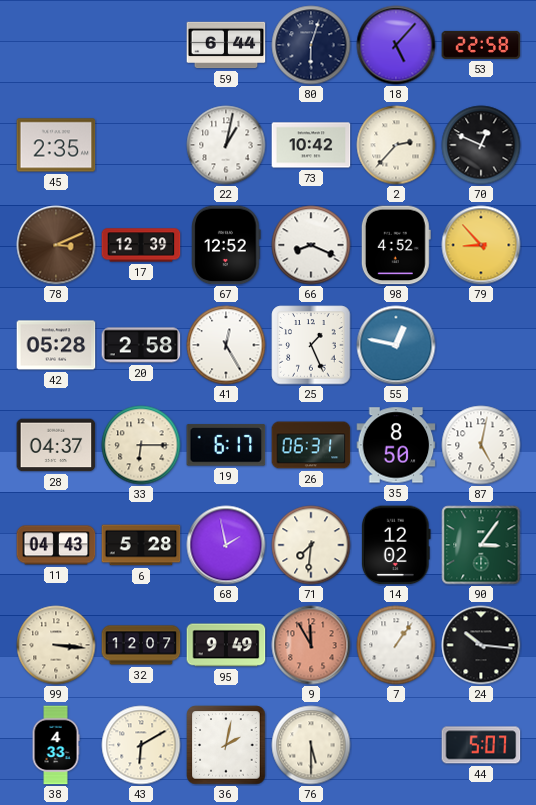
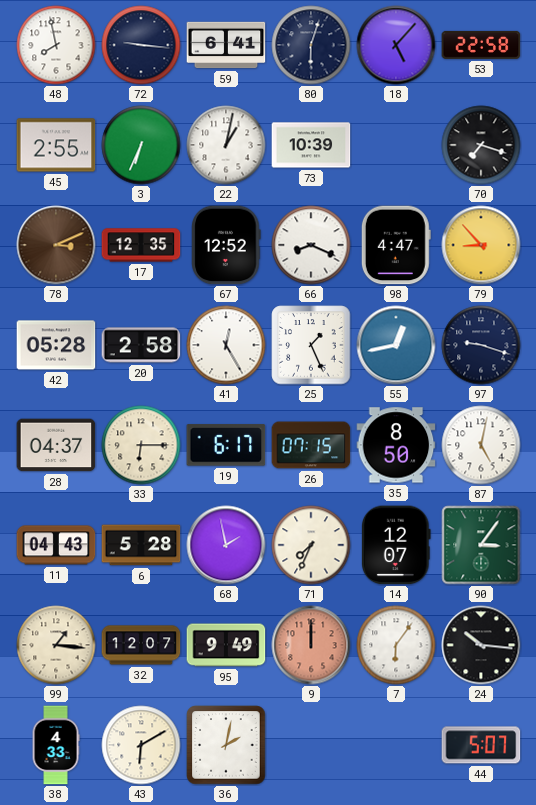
48: none -> 7:58
72: none -> 9:16
59: 6:44 -> 6:41
45: 2:35 -> 2:55
3: none -> 6:34
73: 10:42 -> 10:39
2: 2:37 -> none
70: 12:49 -> 7:18
17: 12:39 -> 12:35
98: 4:52 -> 4:47
55: 12:47 -> 12:43
97: none -> 9:18
26: 06:31 -> 07:15
71: 7:31 -> 7:34
14: 12:02 -> 12:07
99: 3:16 -> 1:16
9: 11:55 -> 12:00
7: 1:06 -> 6:06
76: 5:30 -> none
